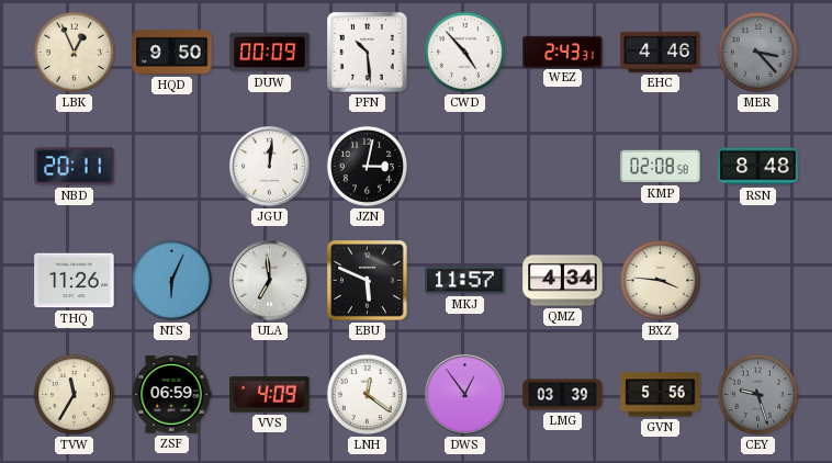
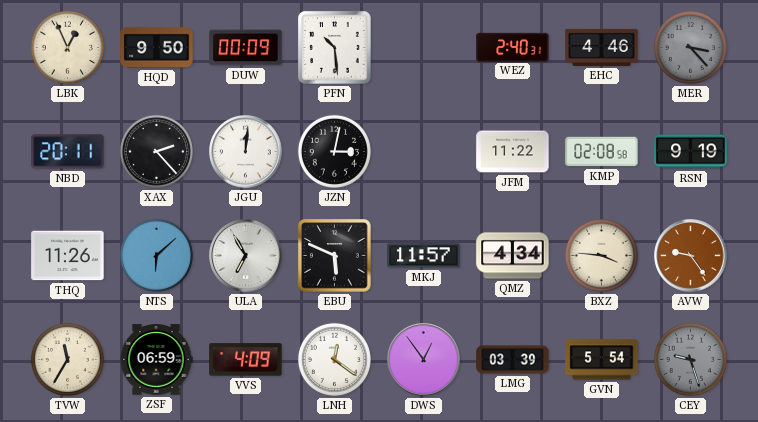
CWD: 4:53 -> none
WEZ: 2:43 -> 2:40
XAX: none -> 2:23
JFM: none -> 11:22
RSN: 8:48 -> 9:19
NTS: 6:04 -> 6:08
ULA: 6:59 -> 6:55
AVW: none -> 9:24
GVN: 5:56 -> 5:54
